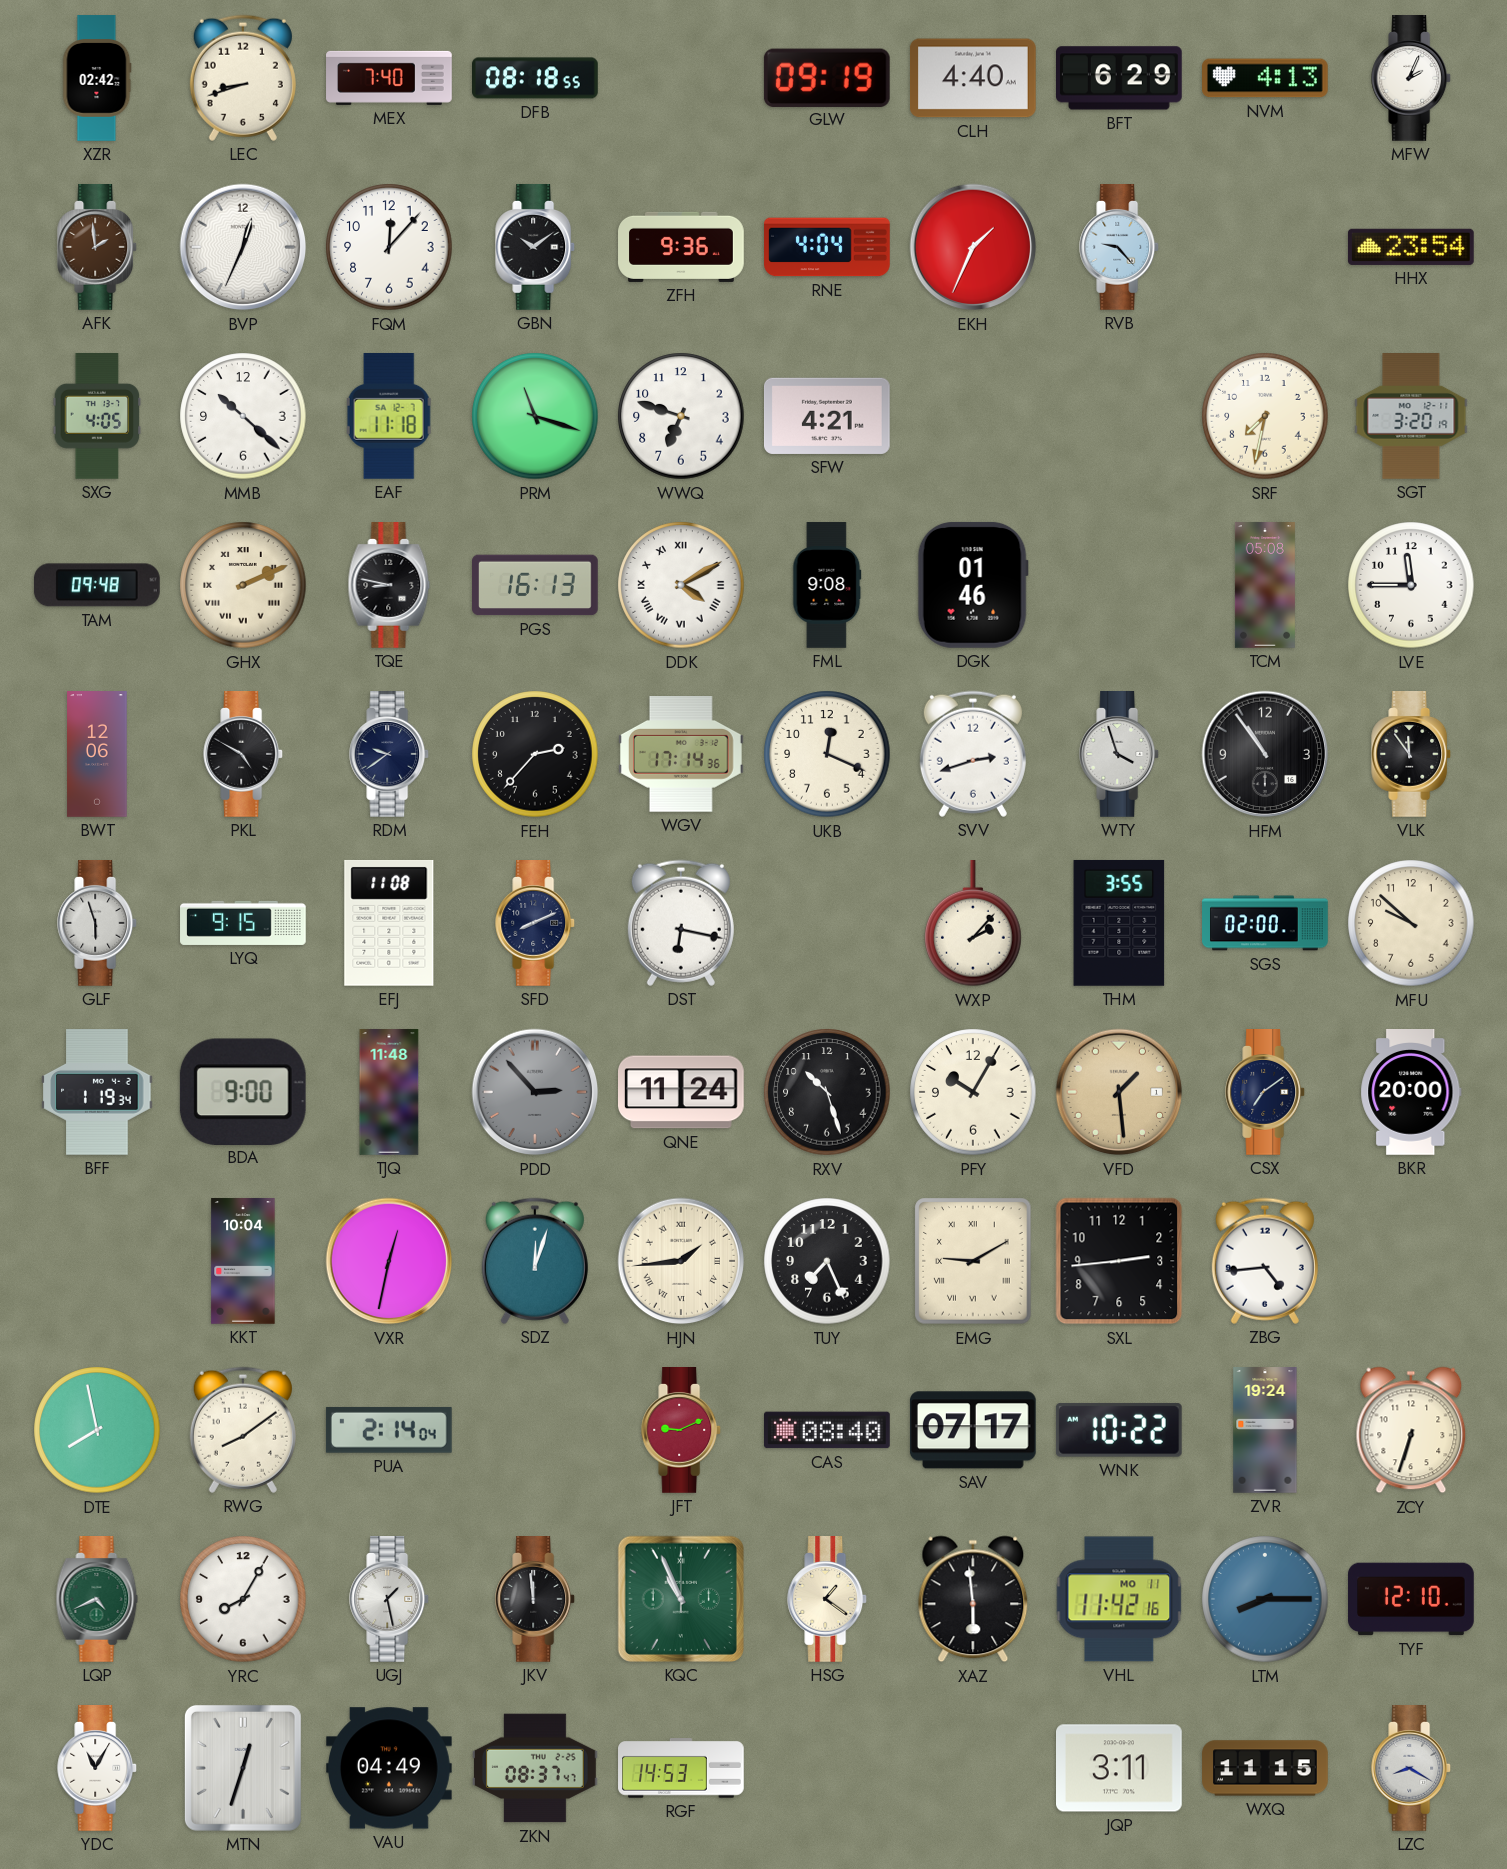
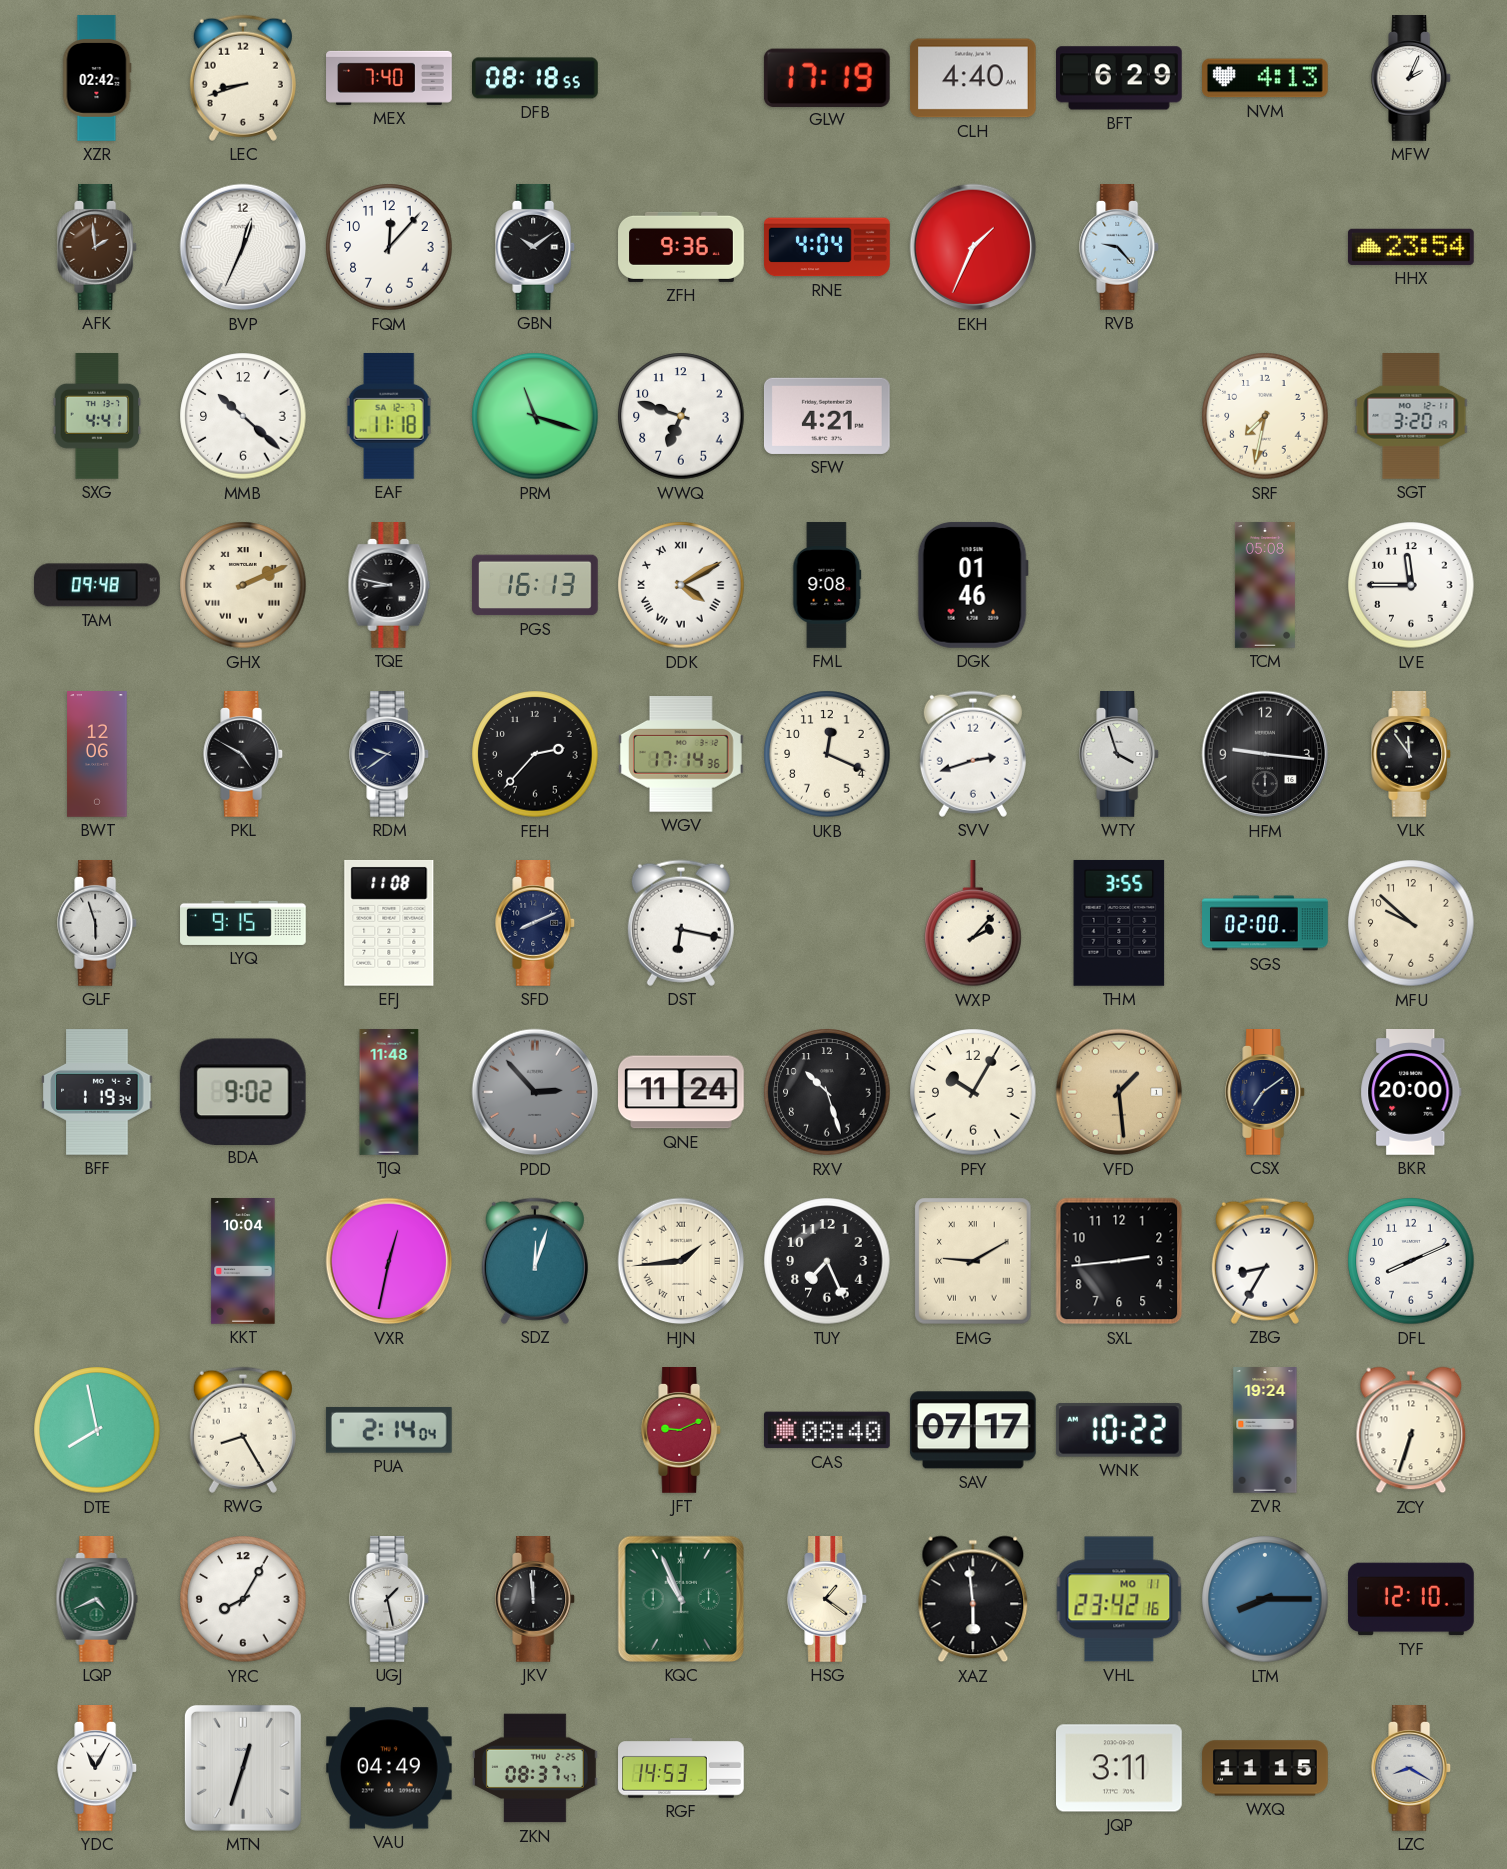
GLW: 09:19 -> 17:19
SXG: 4:05 -> 4:41
HFM: 10:54 -> 9:16
BDA: 9:00 -> 9:02
ZBG: 4:44 -> 8:35
DFL: none -> 8:11
RWG: 8:09 -> 8:25
VHL: 11:42 -> 23:42
